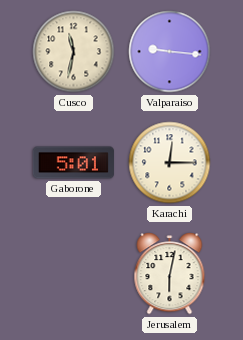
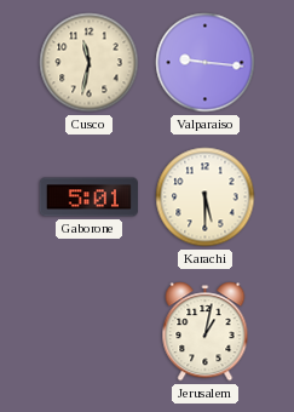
Karachi: 12:15 -> 5:30
Jerusalem: 6:02 -> 1:02
